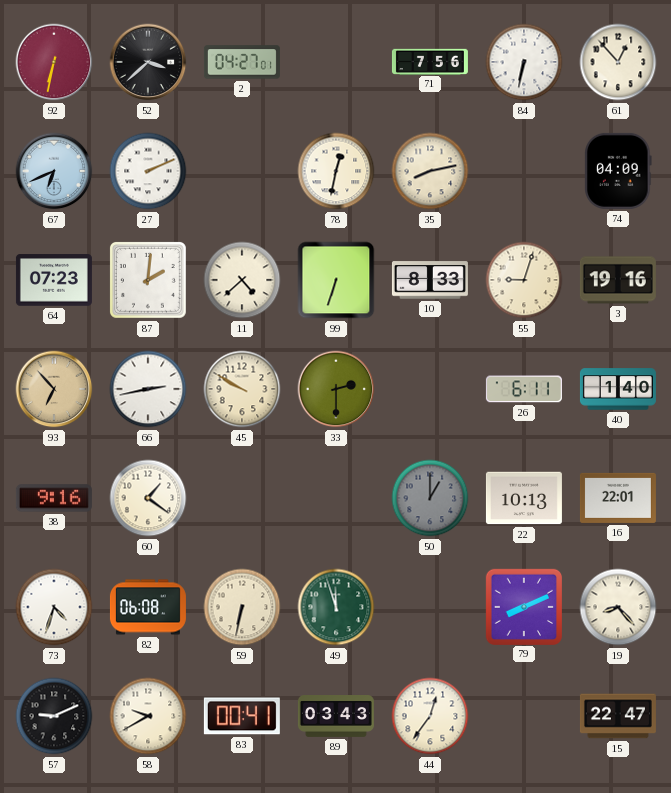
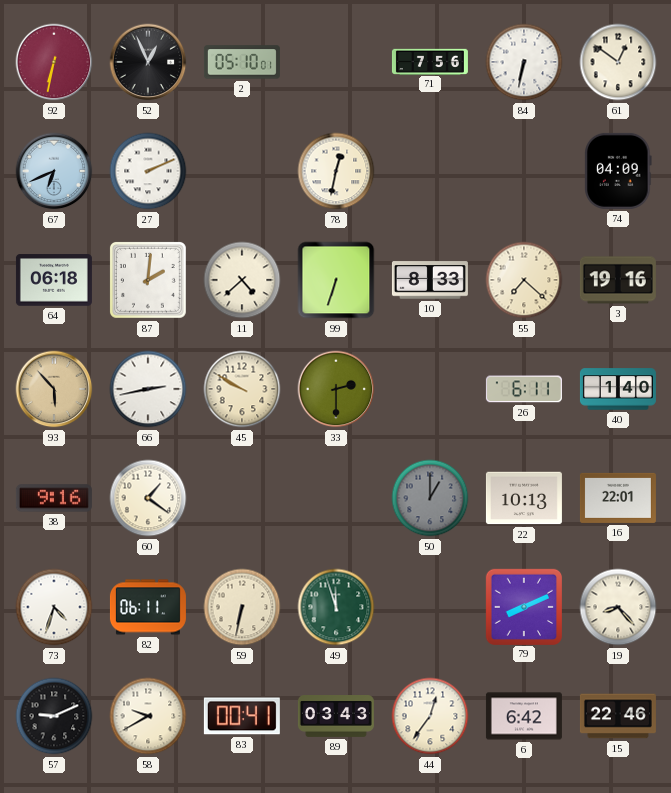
52: 3:38 -> 12:56
2: 04:27 -> 05:10
61: 12:53 -> 12:51
35: 8:13 -> none
64: 07:23 -> 06:18
55: 9:03 -> 7:22
93: 6:53 -> 5:53
82: 06:08 -> 06:11
6: none -> 6:42
15: 22:47 -> 22:46
